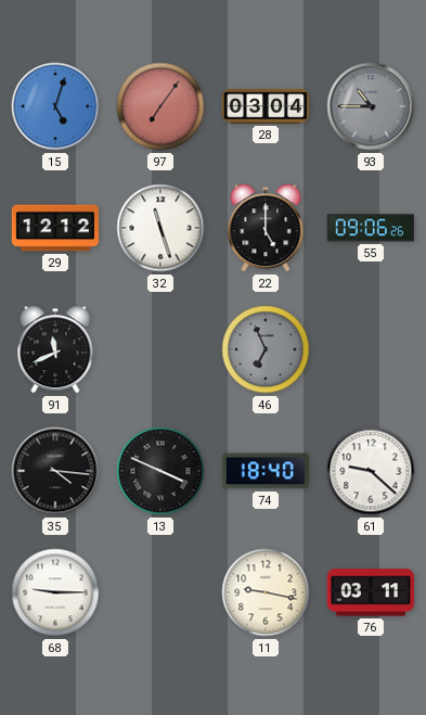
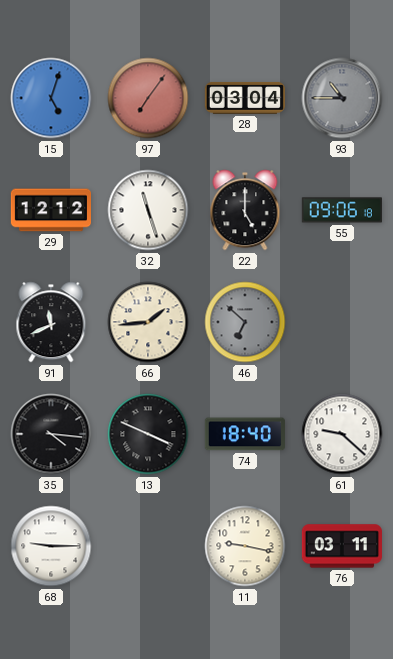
55: 09:06:26 -> 09:06:18
66: none -> 1:44
46: 6:56 -> 6:52
